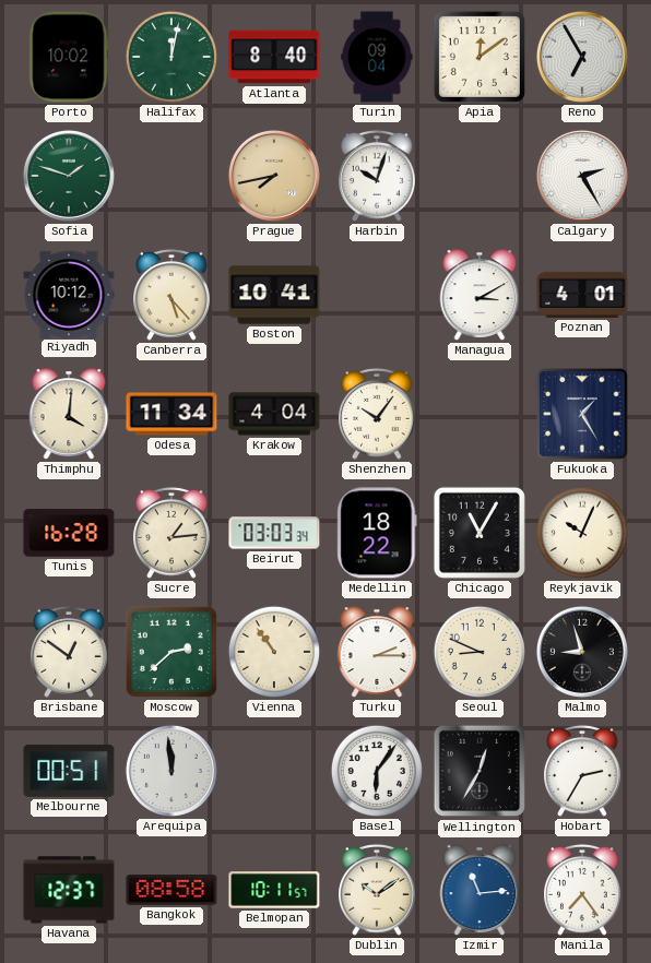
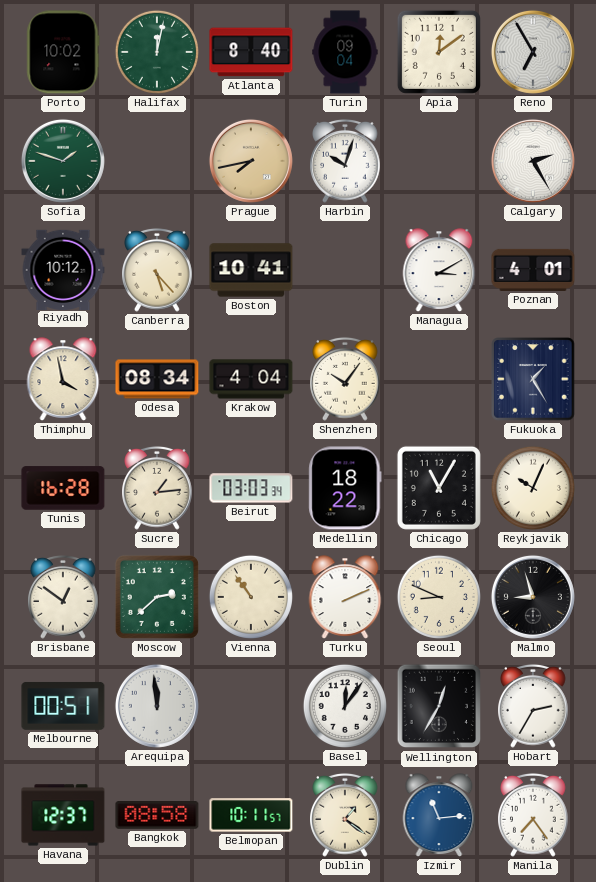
Thimphu: 4:01 -> 3:58
Odesa: 11:34 -> 08:34
Turku: 2:15 -> 2:11
Basel: 6:06 -> 12:06
Dublin: 10:09 -> 1:21
